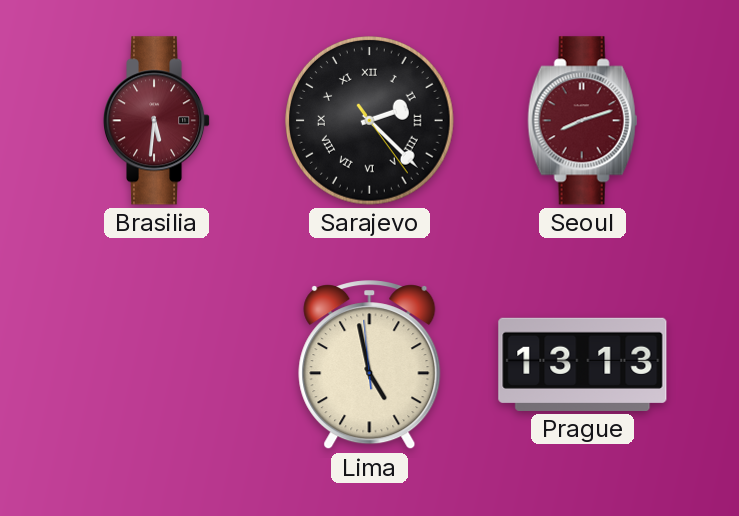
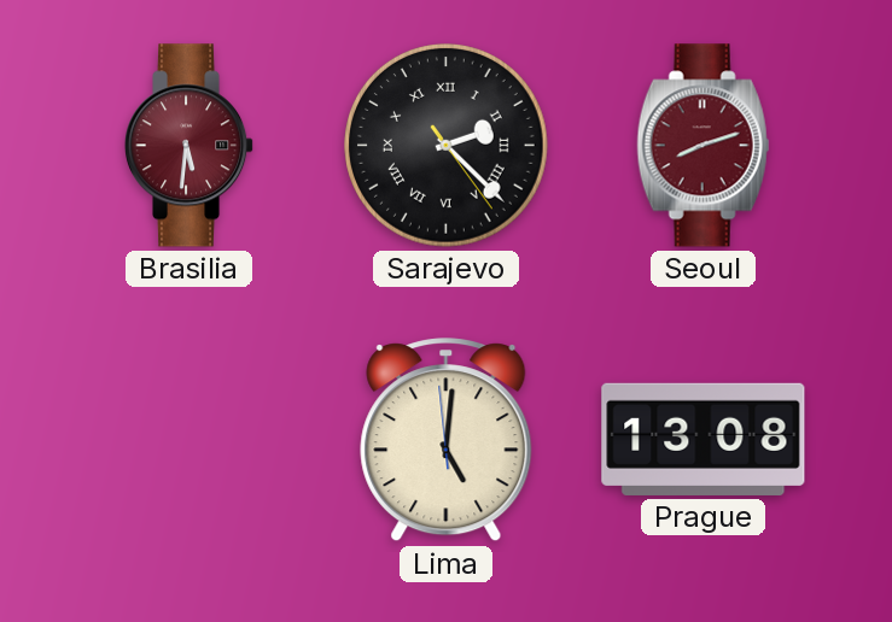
Lima: 4:57 -> 5:00
Prague: 13:13 -> 13:08
